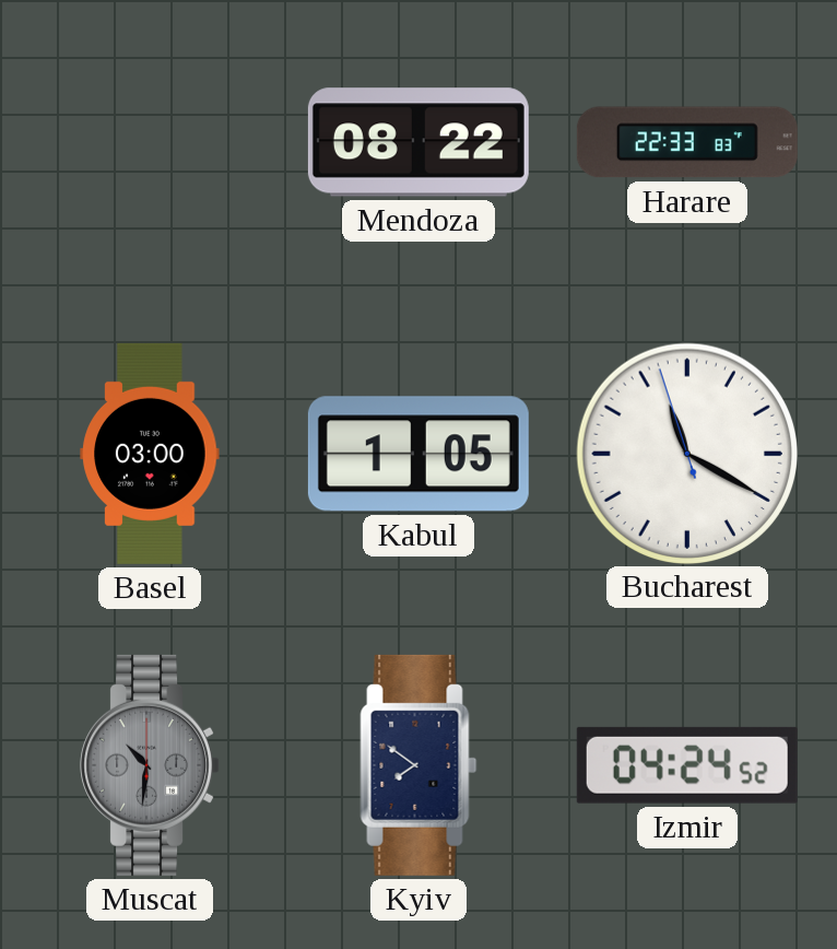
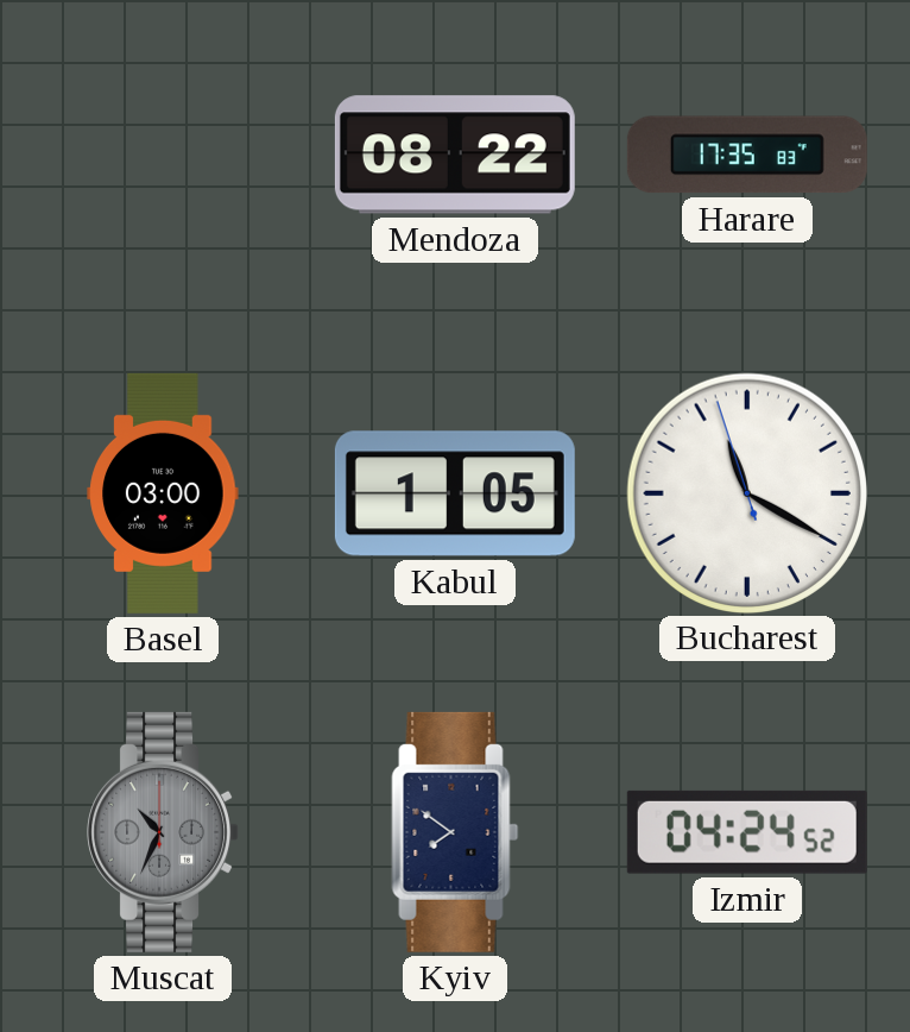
Harare: 22:33 -> 17:35
Muscat: 10:31 -> 10:34
